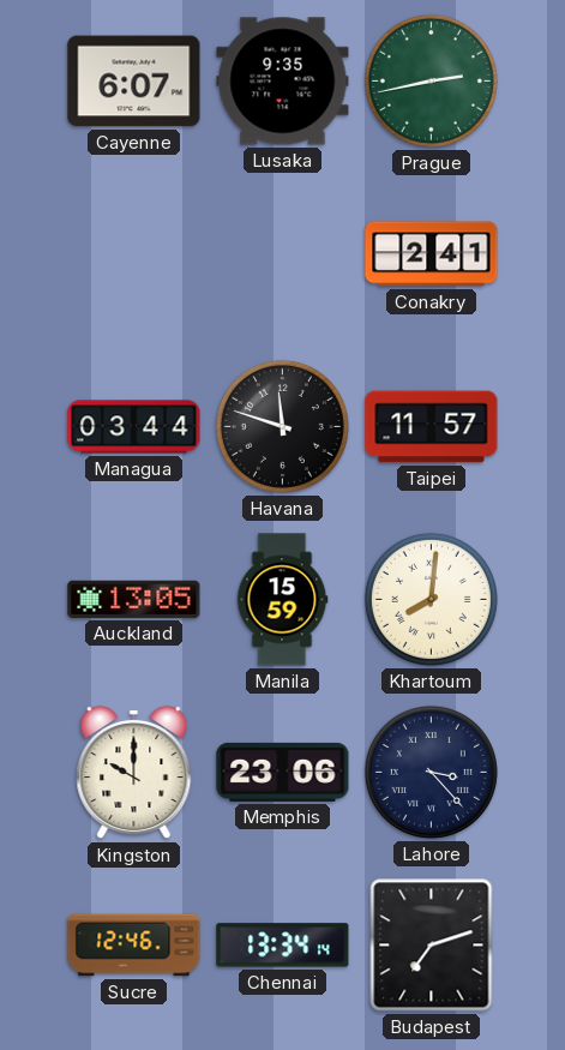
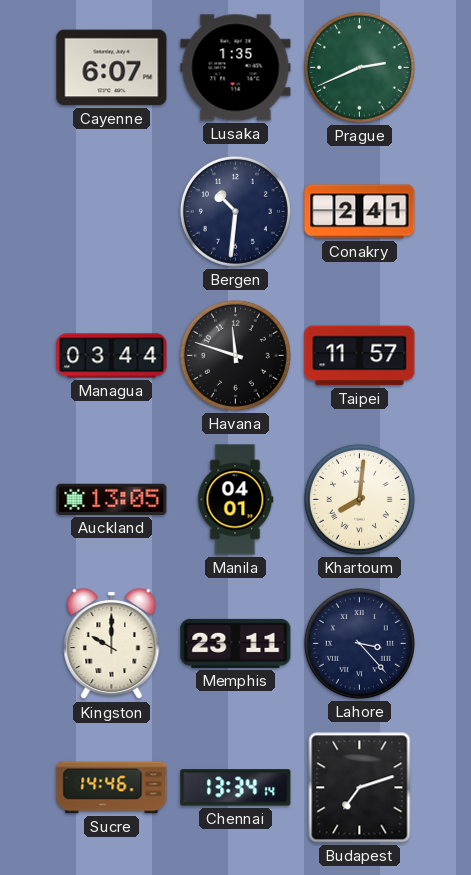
Lusaka: 9:35 -> 1:35
Prague: 2:43 -> 2:41
Bergen: none -> 10:31
Manila: 15:59 -> 04:01
Memphis: 23:06 -> 23:11
Sucre: 12:46 -> 14:46
